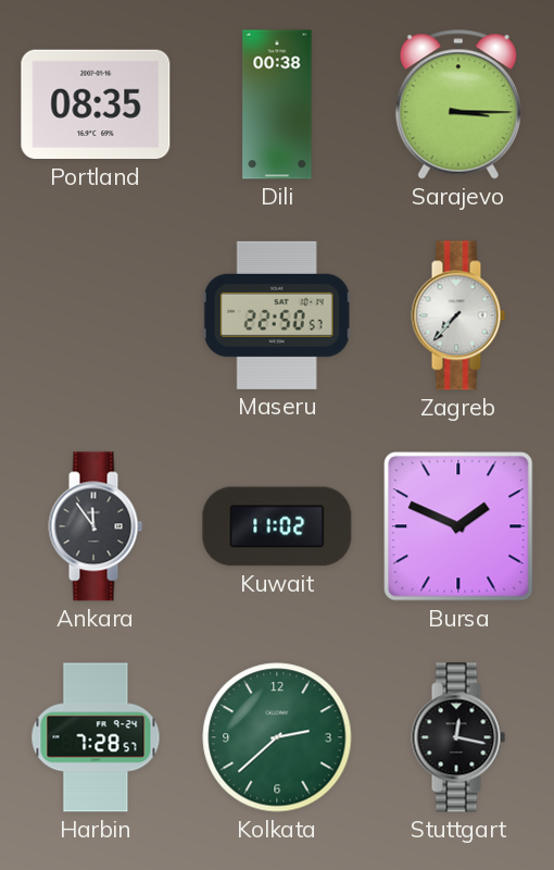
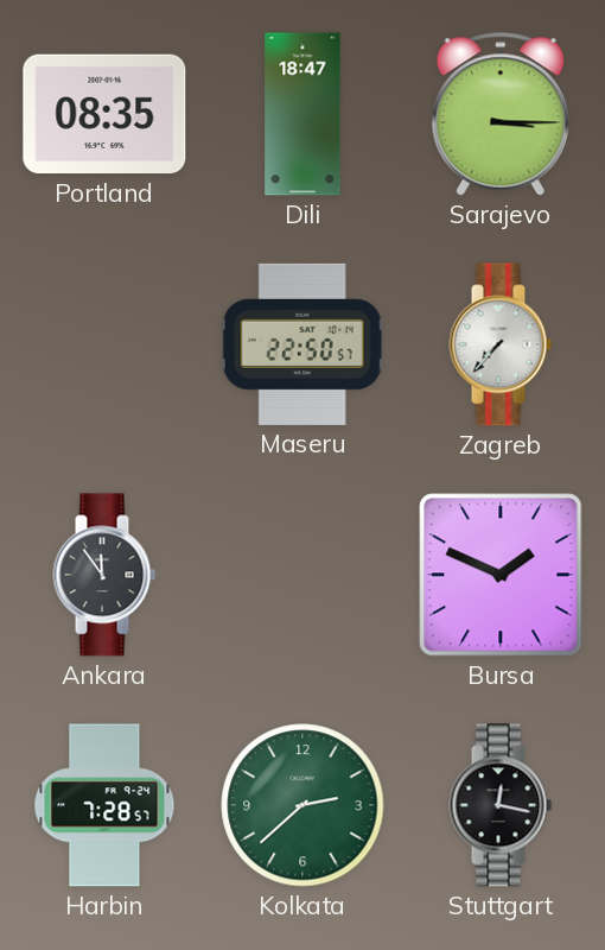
Dili: 00:38 -> 18:47
Kuwait: 11:02 -> none
